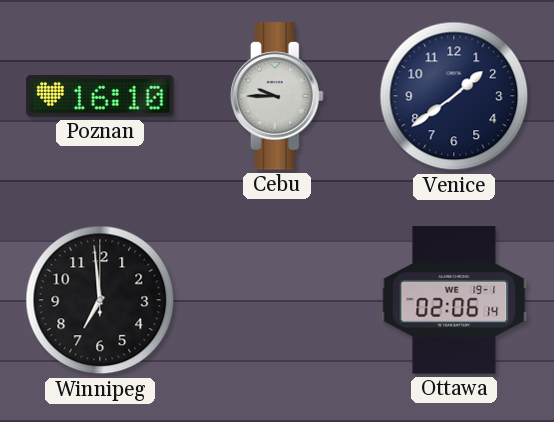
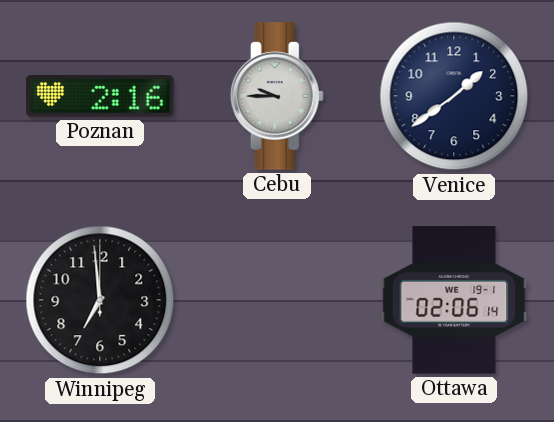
Poznan: 16:10 -> 2:16
